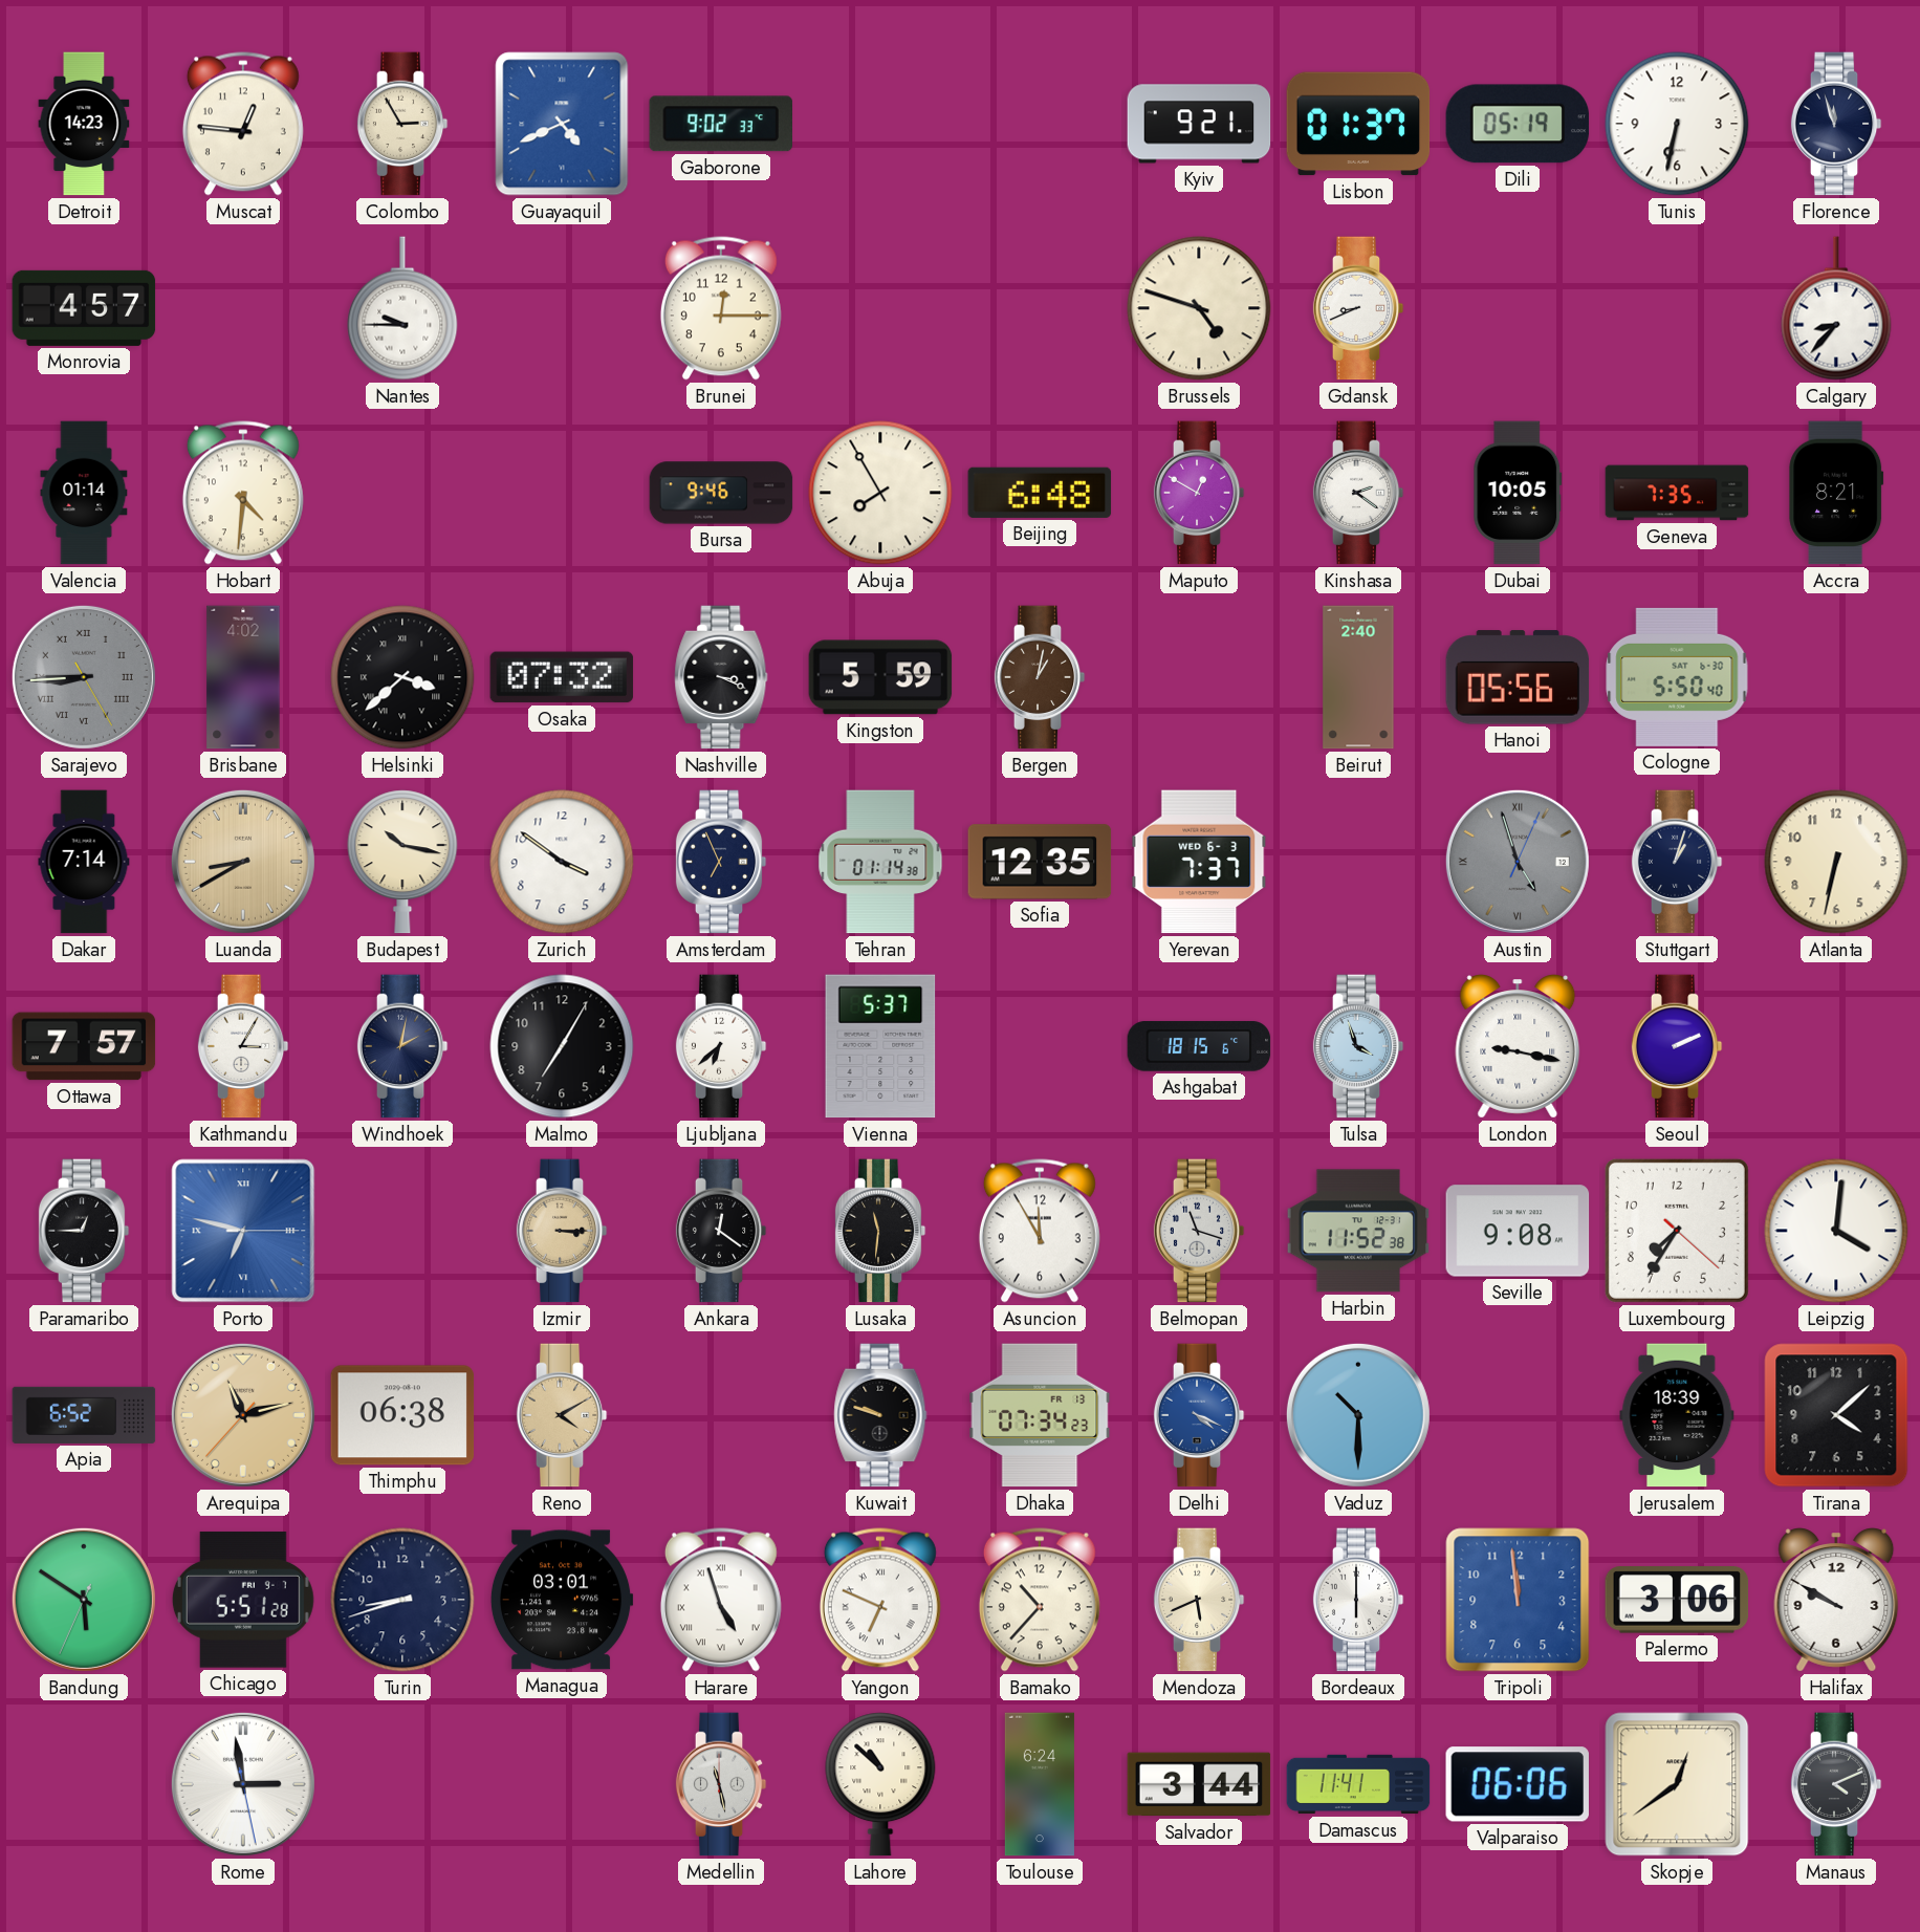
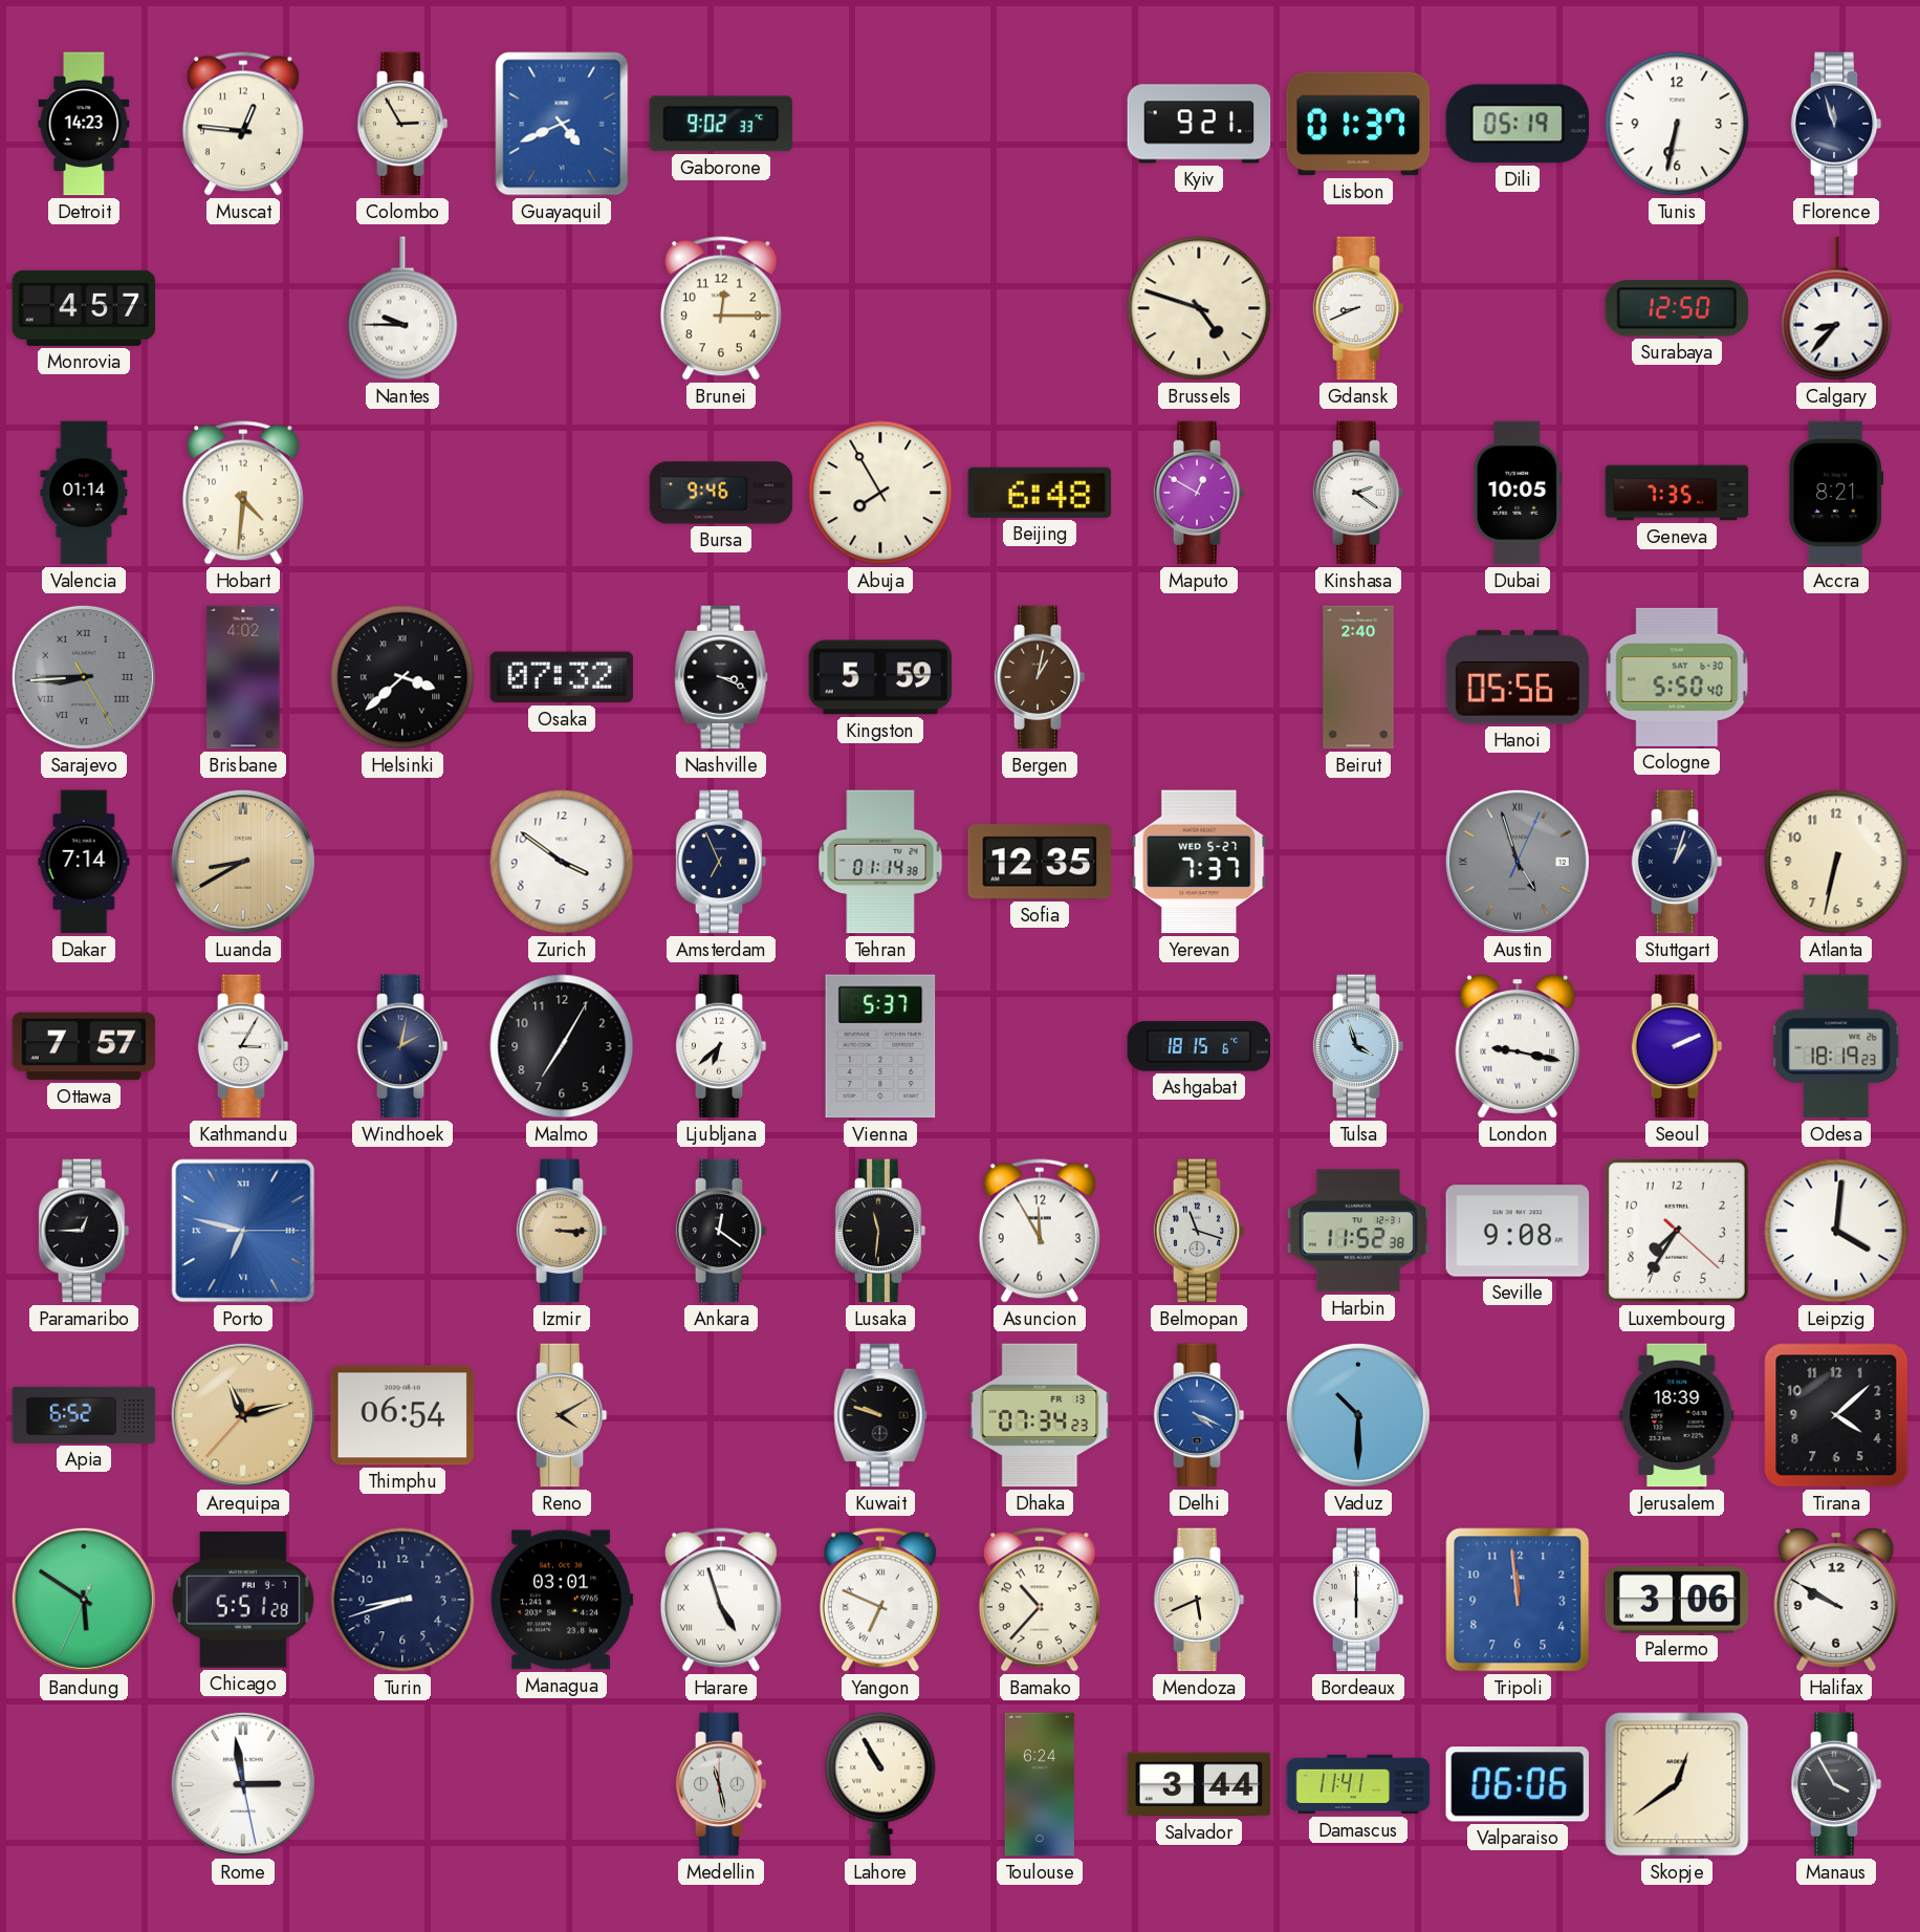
Surabaya: none -> 12:50
Budapest: 10:17 -> none
Yerevan date: WED 6-3 -> WED 5-27
Odesa: none -> 18:19
Thimphu: 06:38 -> 06:54
Lahore: 10:52 -> 10:55
Manaus: 4:11 -> 3:55
